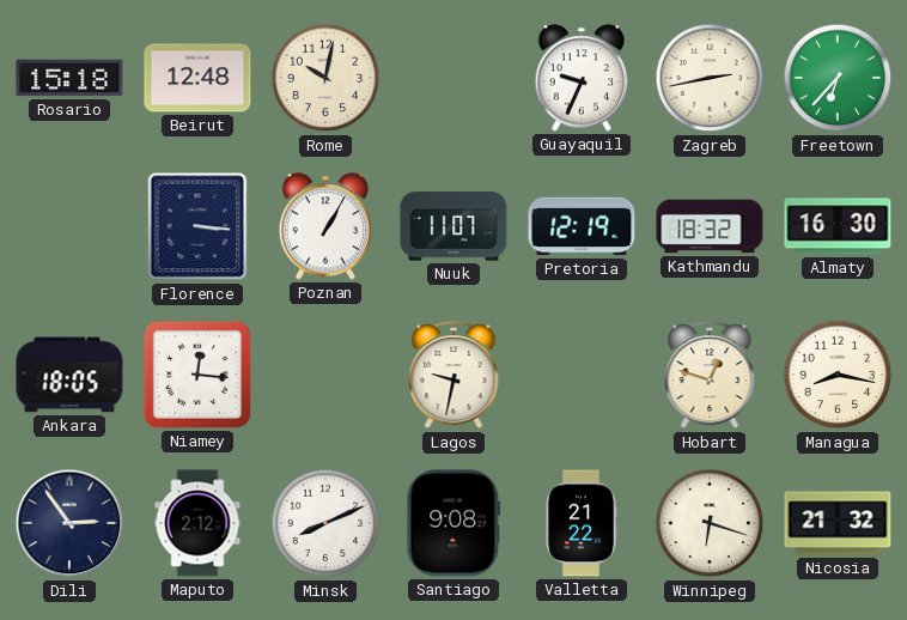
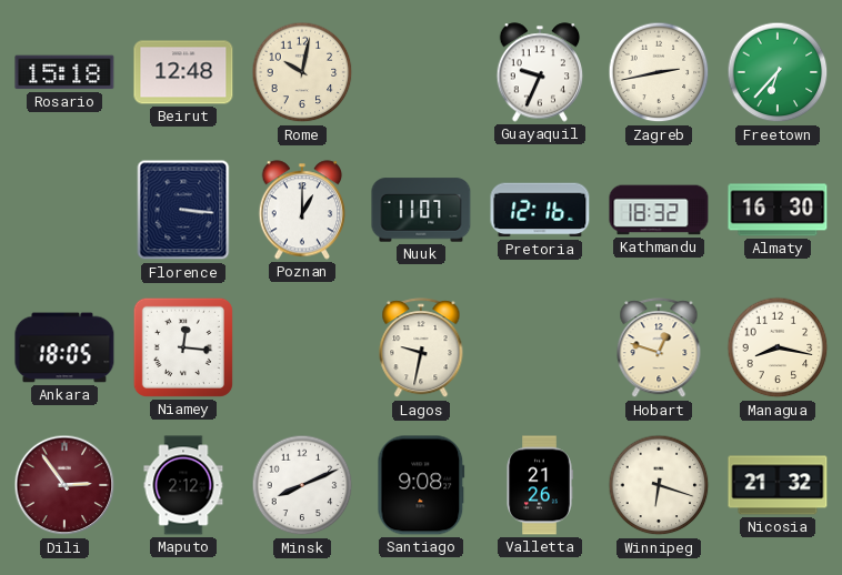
Poznan: 1:05 -> 1:00
Pretoria: 12:19 -> 12:16
Dili dial: navy -> burgundy
Valletta: 21:22 -> 21:26
